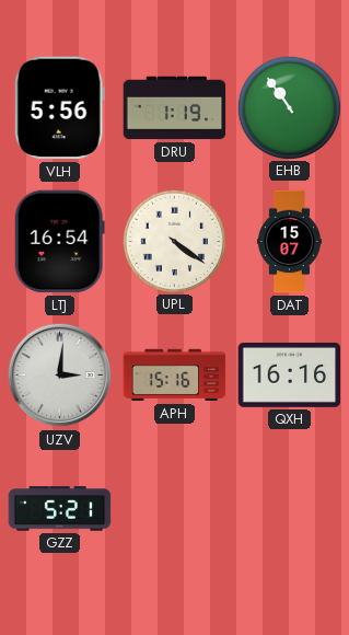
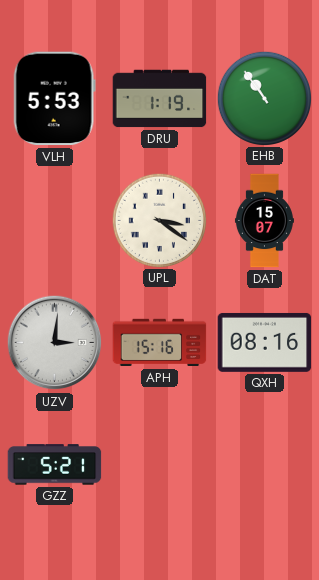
VLH: 5:56 -> 5:53
LTJ: 16:54 -> none
UPL: 4:21 -> 3:21
QXH: 16:16 -> 08:16
